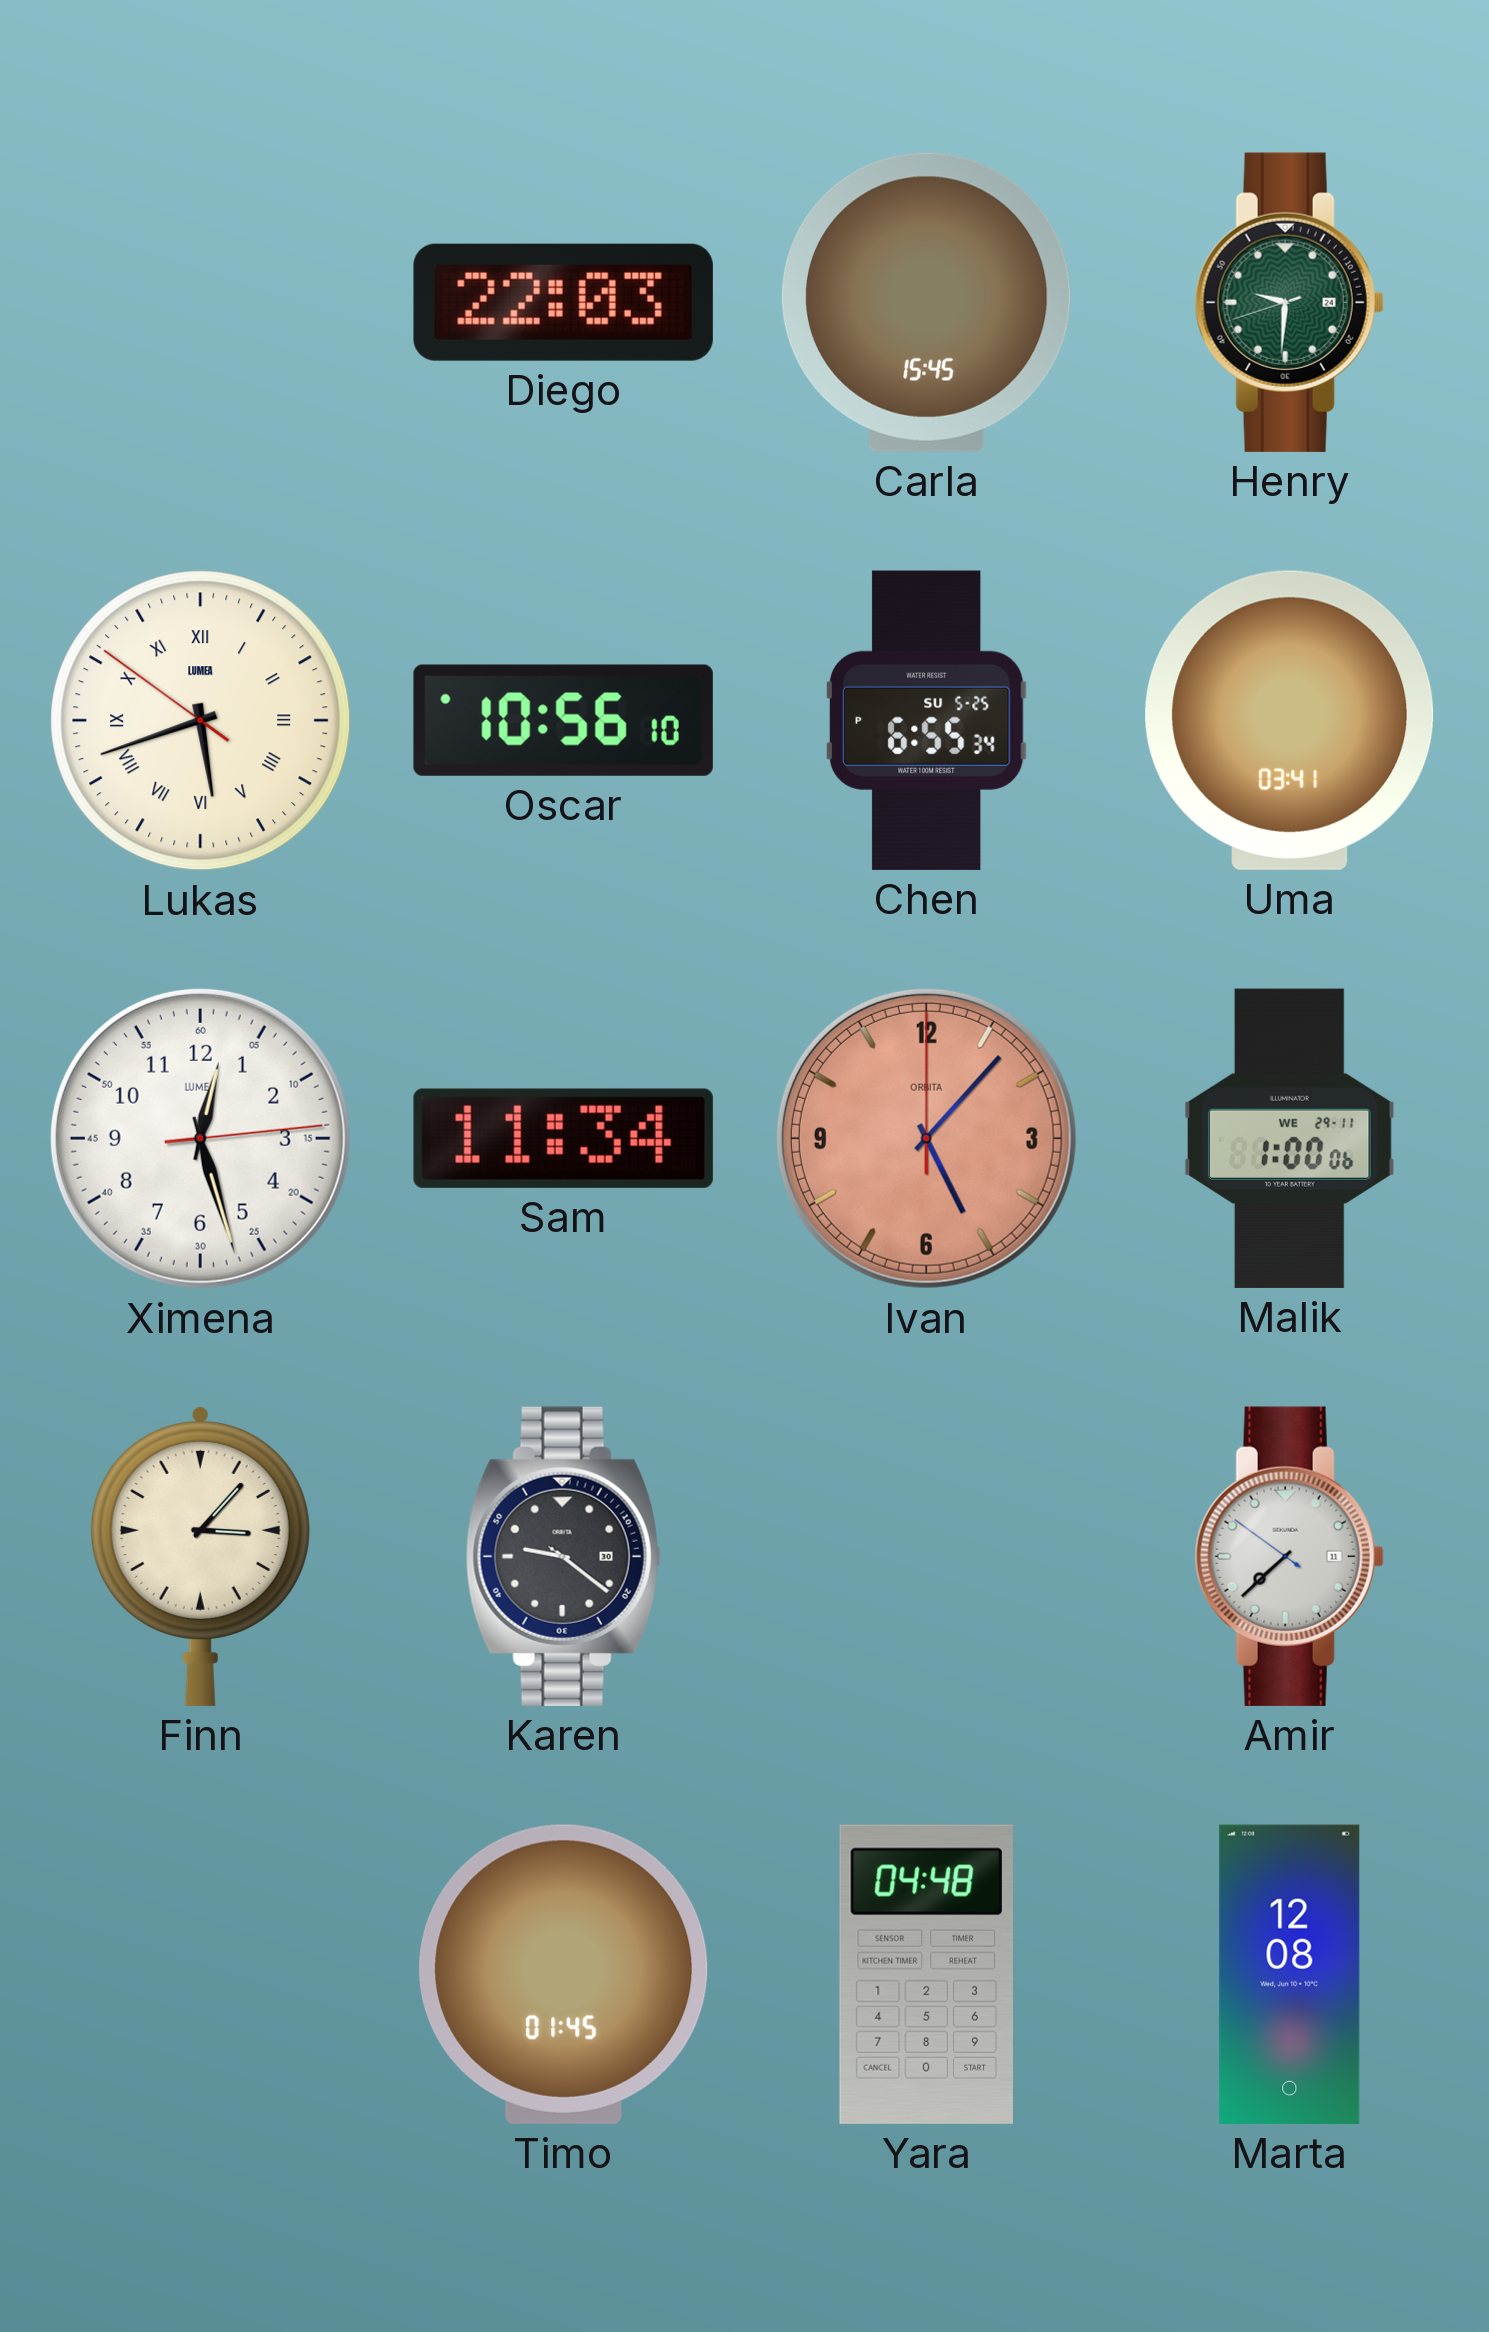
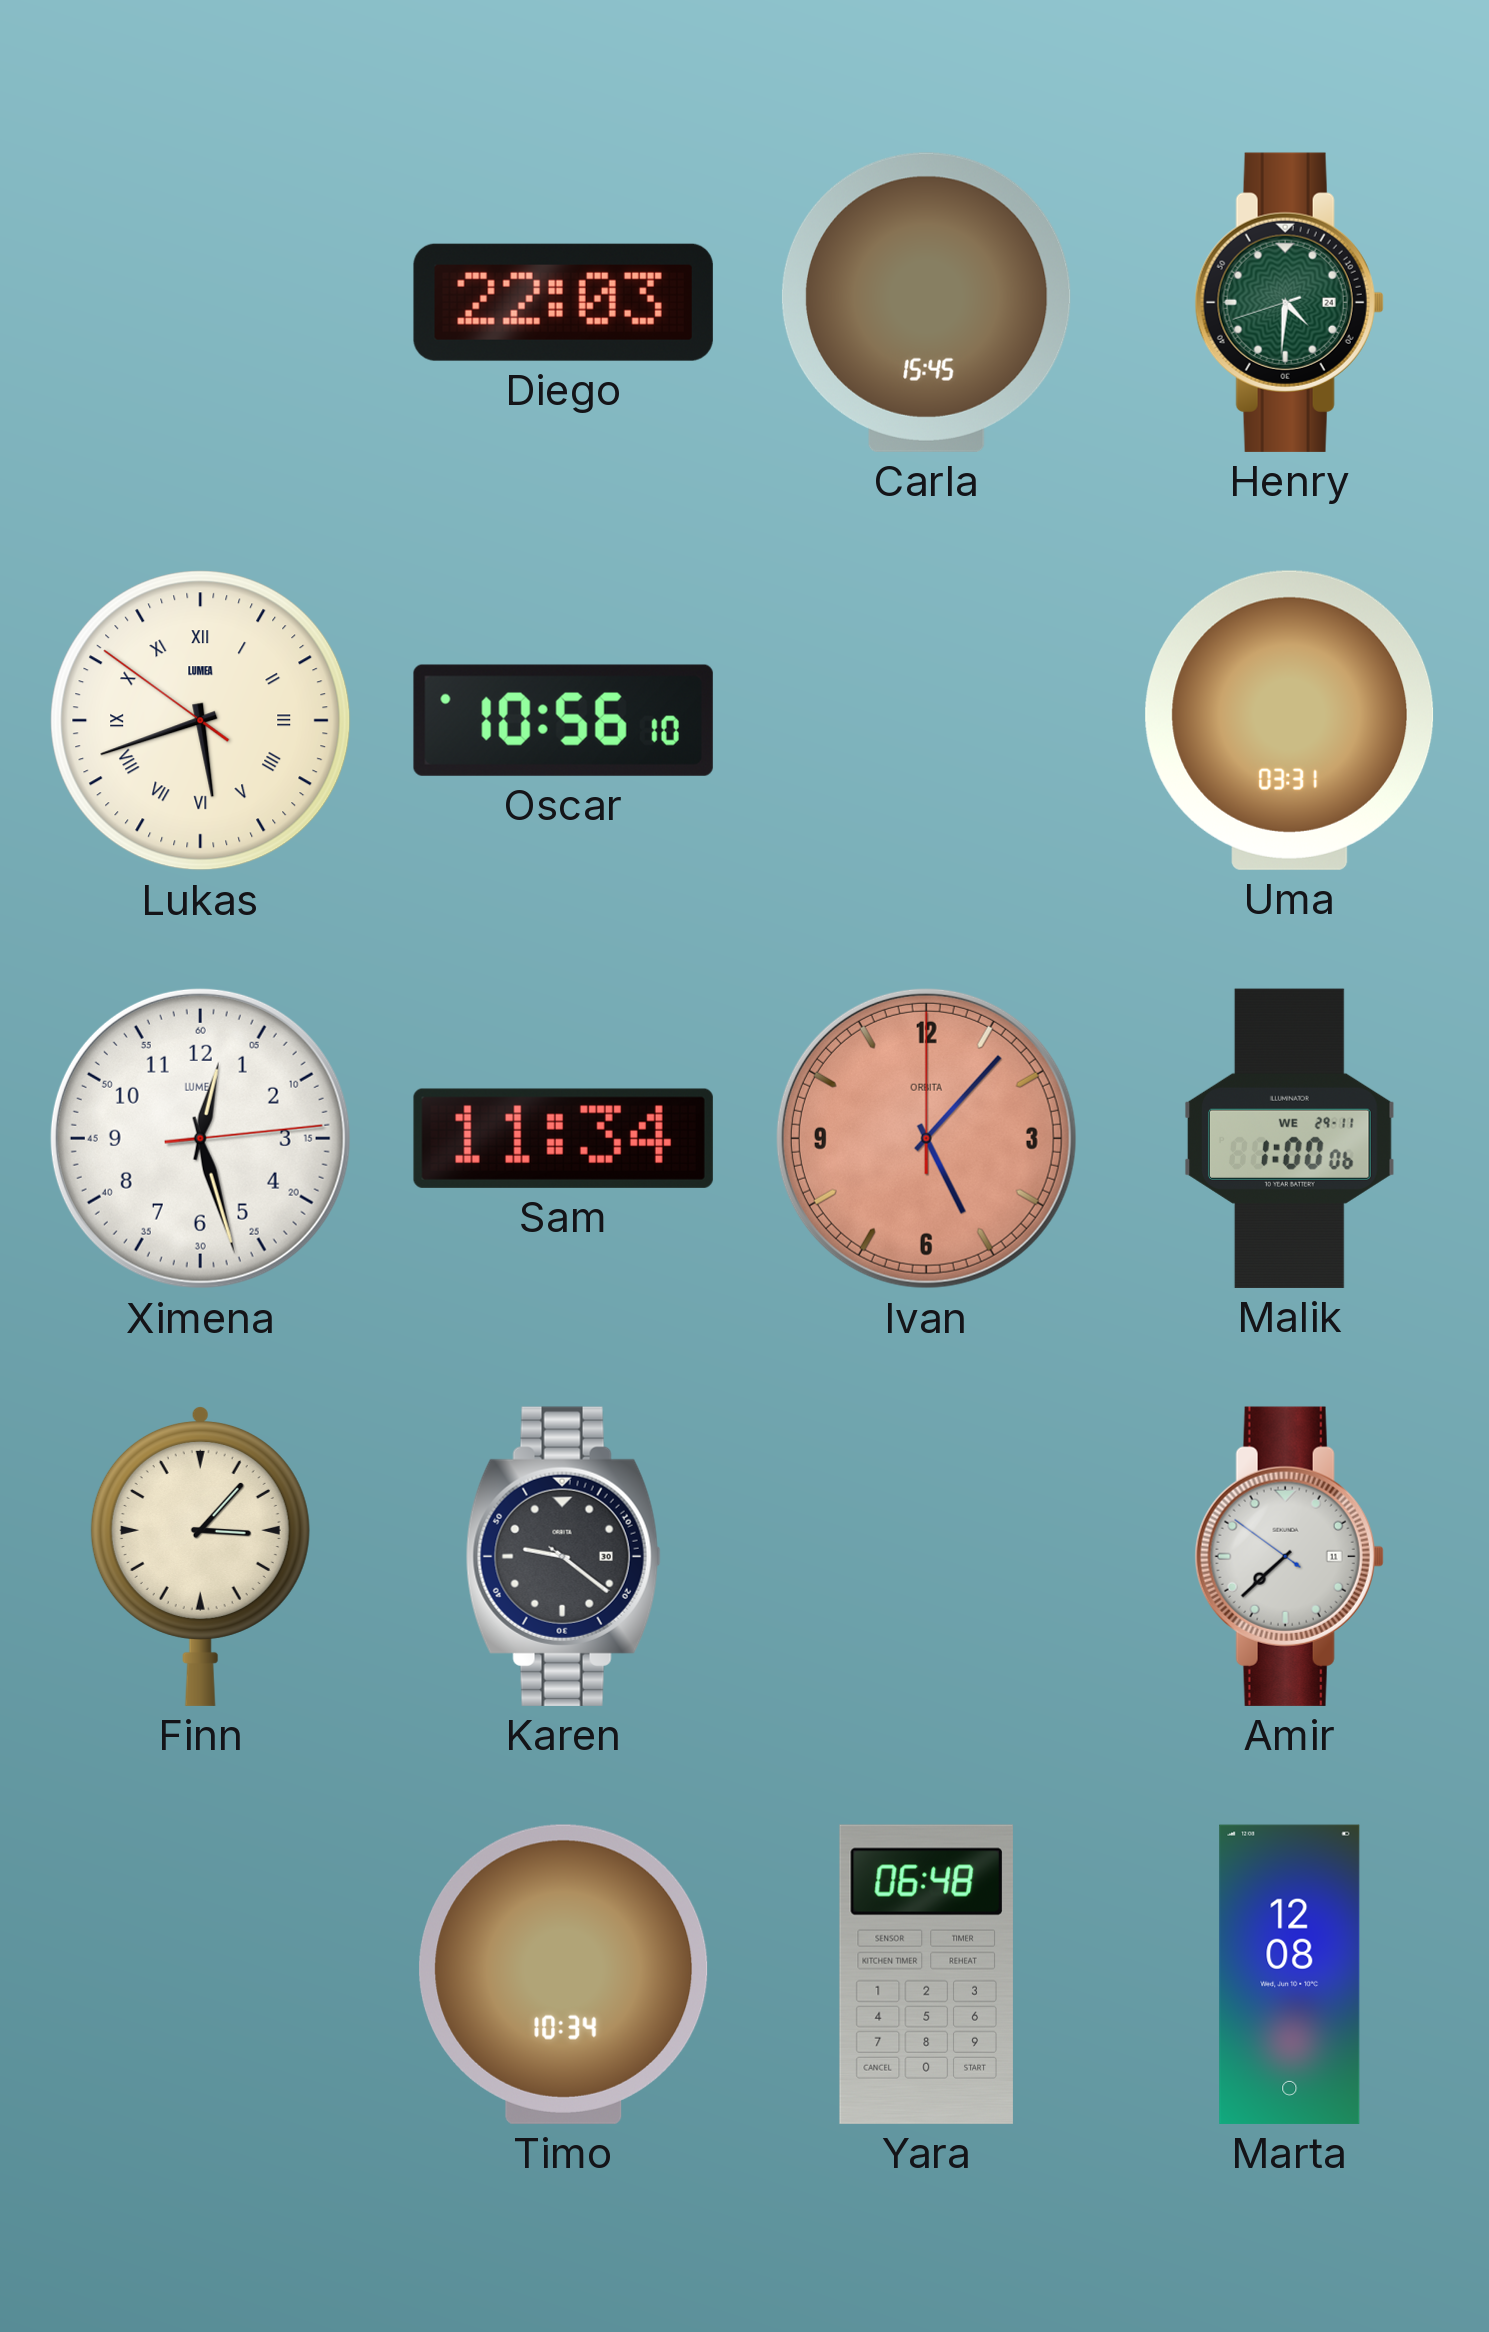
Henry: 9:30 -> 4:30
Chen: 6:55 -> none
Uma: 03:41 -> 03:31
Timo: 01:45 -> 10:34
Yara: 04:48 -> 06:48
